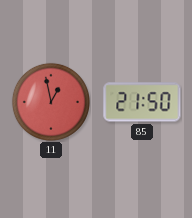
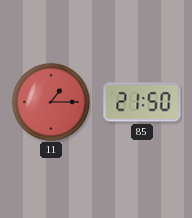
11: 12:58 -> 1:15
